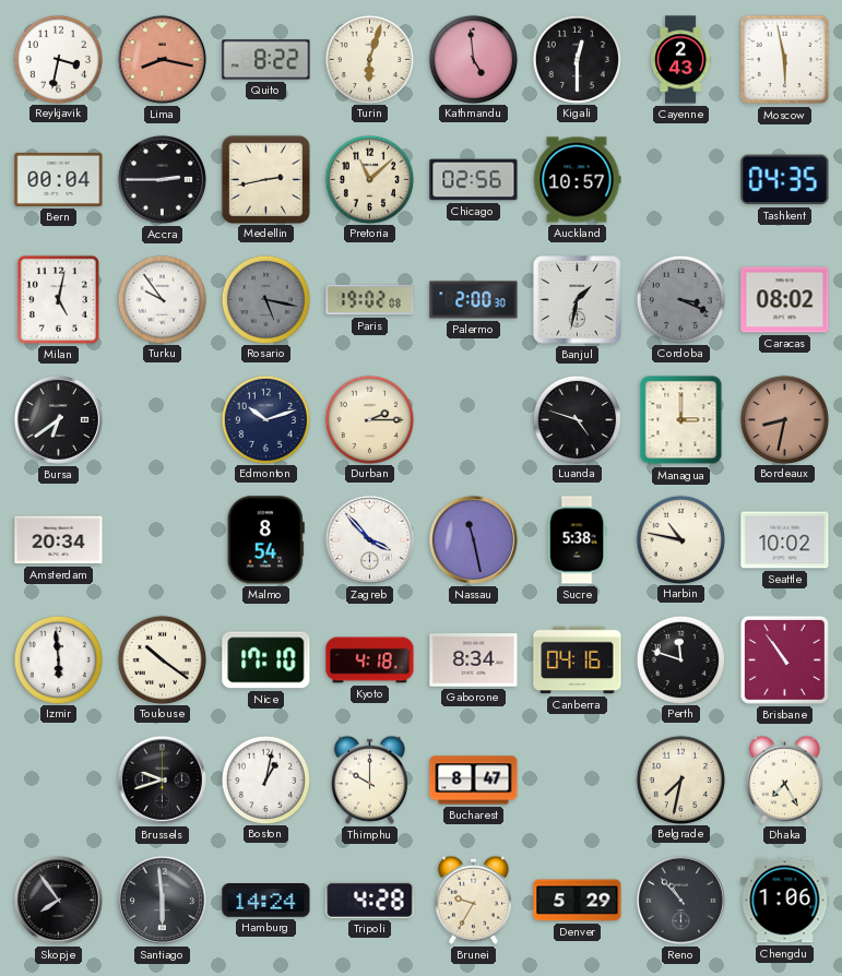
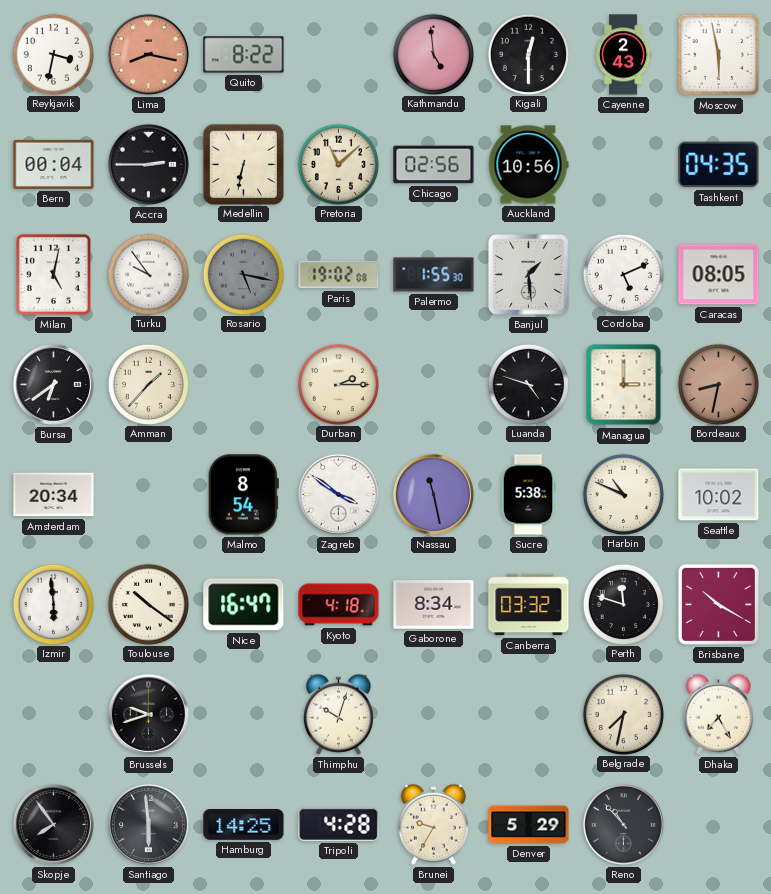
Turin: 6:03 -> none
Medellin: 2:43 -> 6:32
Auckland: 10:57 -> 10:56
Palermo: 2:00 -> 1:55
Banjul: 1:32 -> 1:29
Cordoba: 3:19 -> 5:11
Cordoba dial: grey -> white
Caracas: 08:02 -> 08:05
Amman: none -> 1:37
Edmonton: 10:12 -> none
Zagreb: 3:53 -> 3:51
Harbin: 10:47 -> 10:49
Nice: 17:10 -> 16:47
Canberra: 04:16 -> 03:32
Brisbane: 10:54 -> 10:20
Boston: 1:02 -> none
Thimphu: 10:00 -> 10:03
Bucharest: 8:47 -> none
Hamburg: 14:24 -> 14:25
Chengdu: 1:06 -> none
